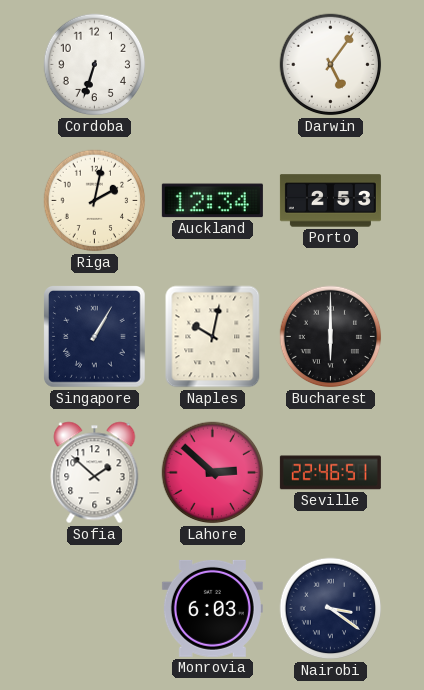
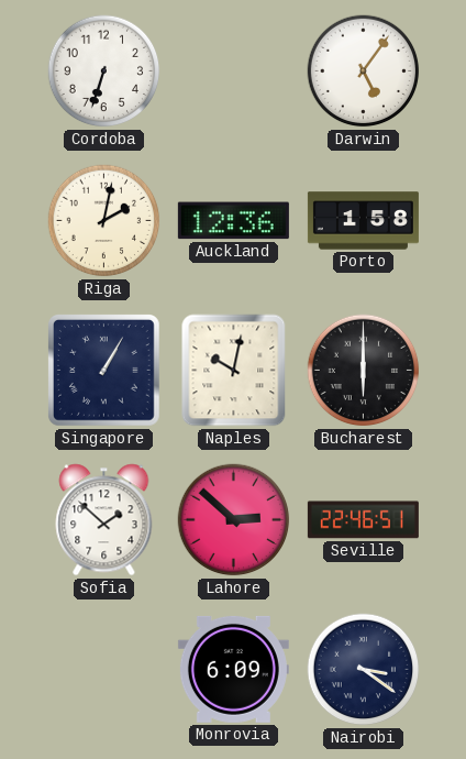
Auckland: 12:34 -> 12:36
Porto: 2:53 -> 1:58
Monrovia: 6:03 -> 6:09
